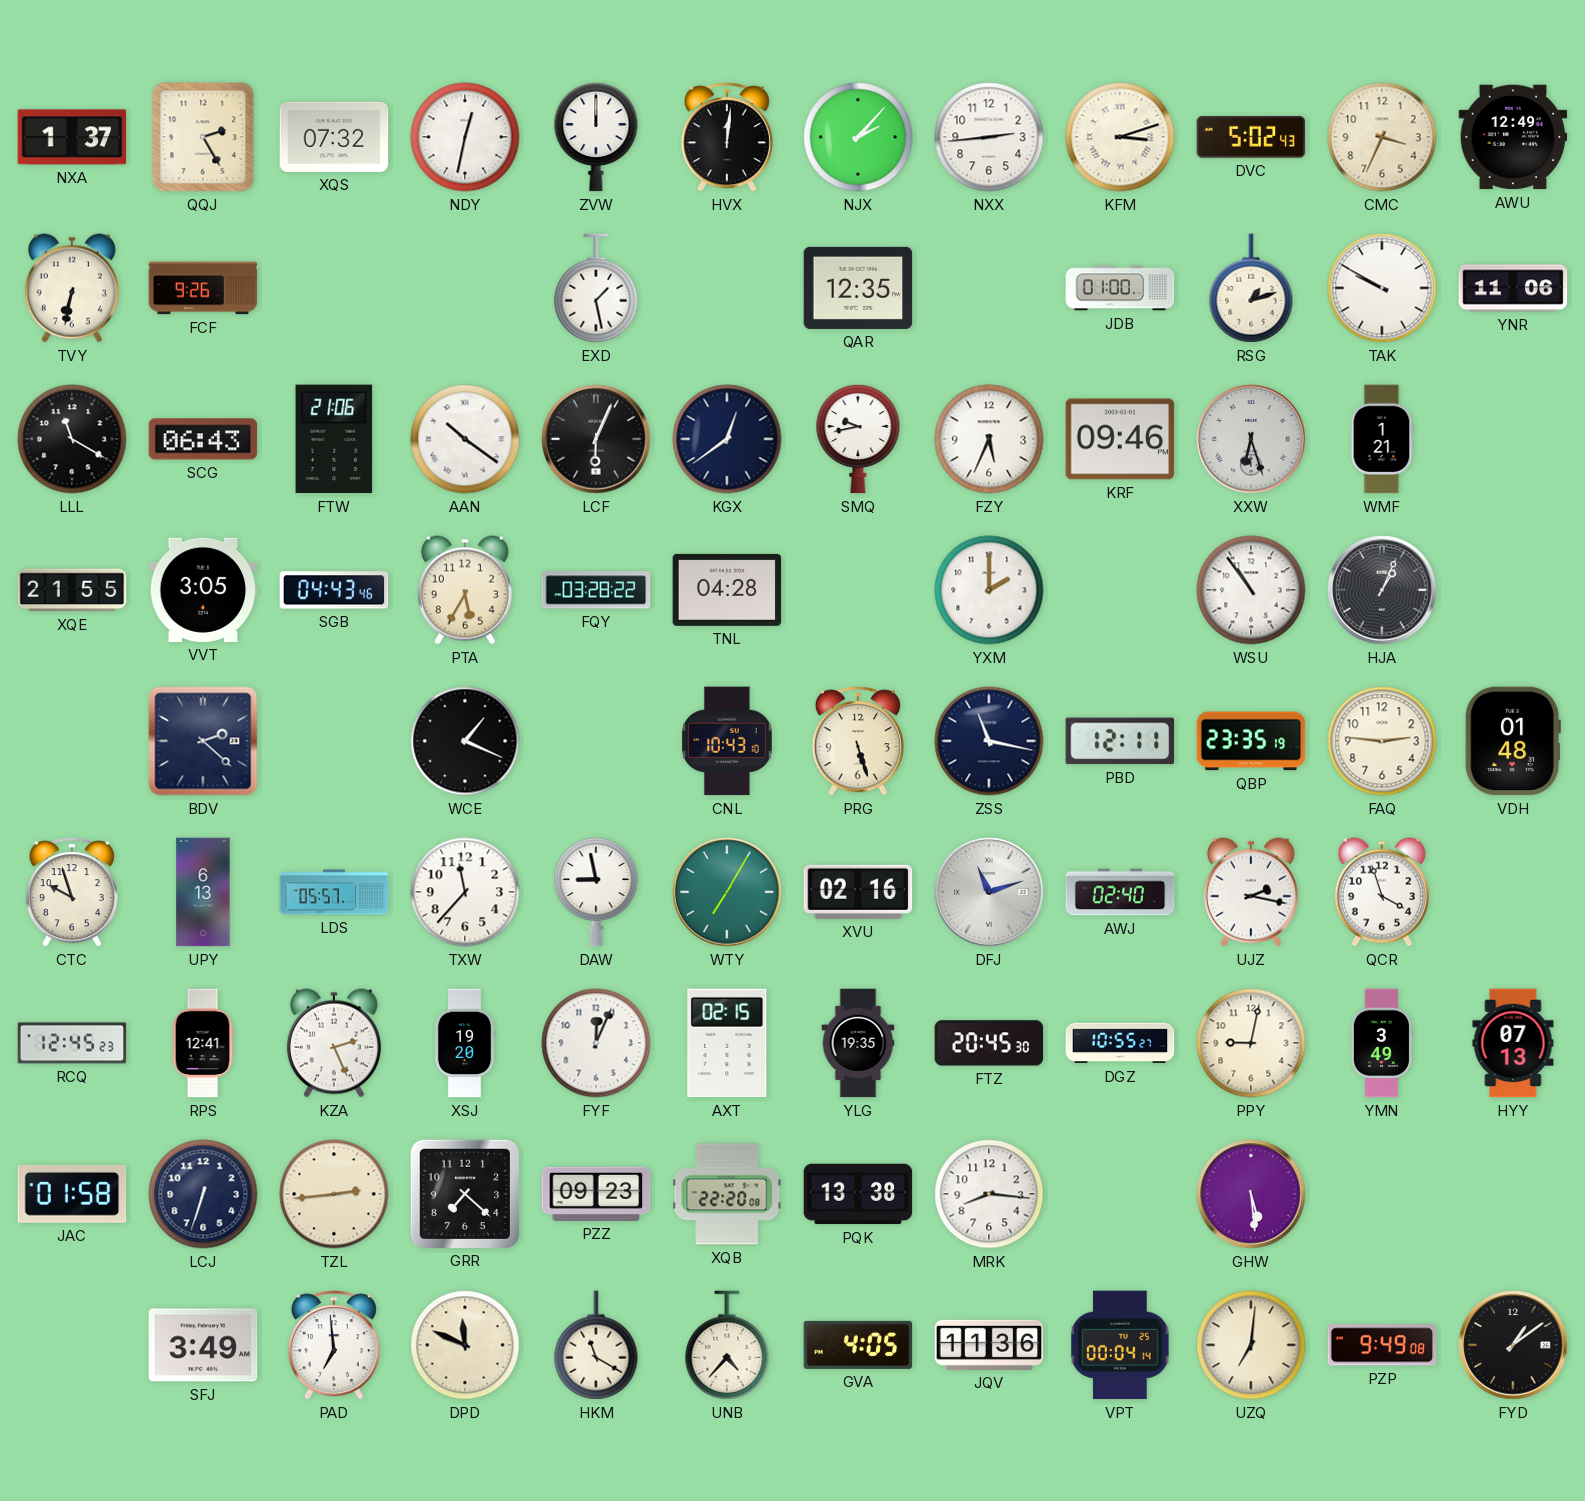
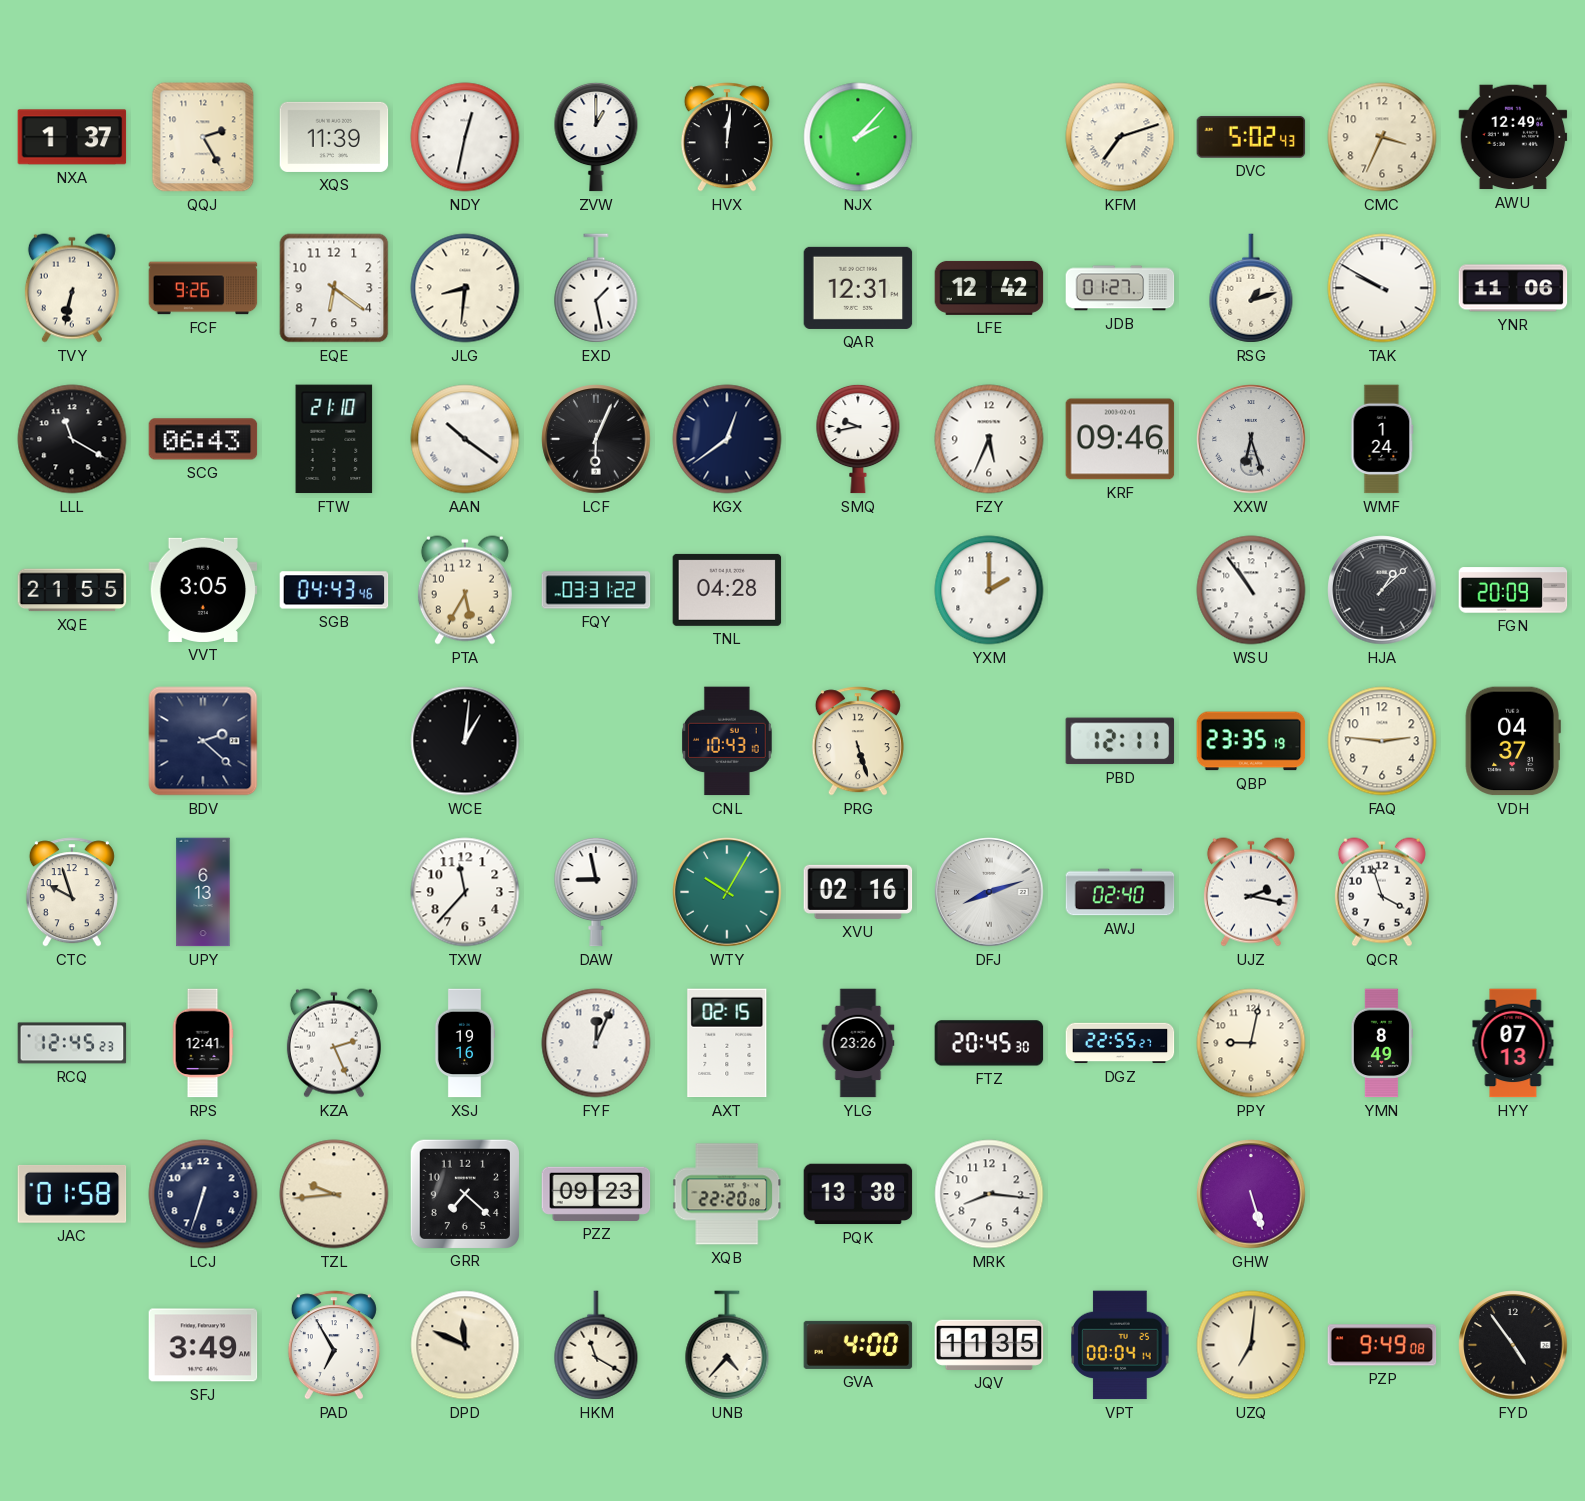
XQS: 07:32 -> 11:39
ZVW: 12:00 -> 1:00
NXX: 2:44 -> none
KFM: 3:12 -> 7:12
EQE: none -> 6:21
JLG: none -> 8:31
QAR: 12:35 -> 12:31
LFE: none -> 12:42
JDB: 01:00 -> 01:27
FTW: 21:06 -> 21:10
WMF: 1:21 -> 1:24
FQY: 03:28 -> 03:31
HJA: 1:04 -> 1:08
FGN: none -> 20:09
WCE: 1:19 -> 1:01
ZSS: 11:17 -> none
VDH: 01:48 -> 04:37
LDS: 05:57 -> none
WTY: 7:05 -> 10:05
DFJ: 11:12 -> 8:12
XSJ: 19:20 -> 19:16
YLG: 19:35 -> 23:26
DGZ: 10:55 -> 22:55
YMN: 3:49 -> 8:49
TZL: 2:44 -> 9:44
GHW: 5:29 -> 5:27
PAD: 6:59 -> 6:55
GVA: 4:05 -> 4:00
JQV: 11:36 -> 11:35
FYD: 1:09 -> 4:54
